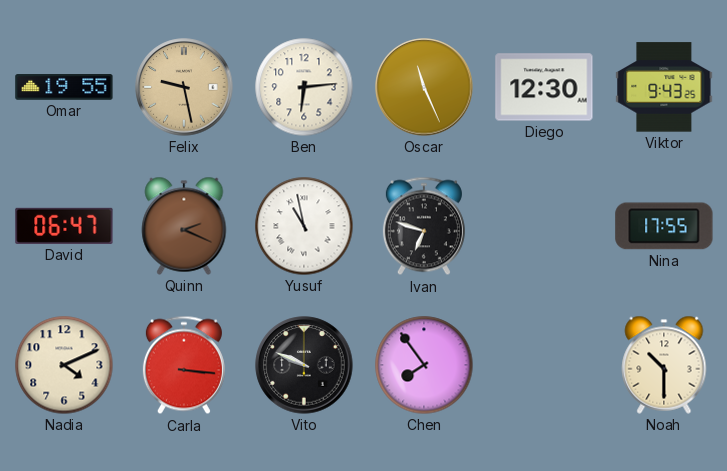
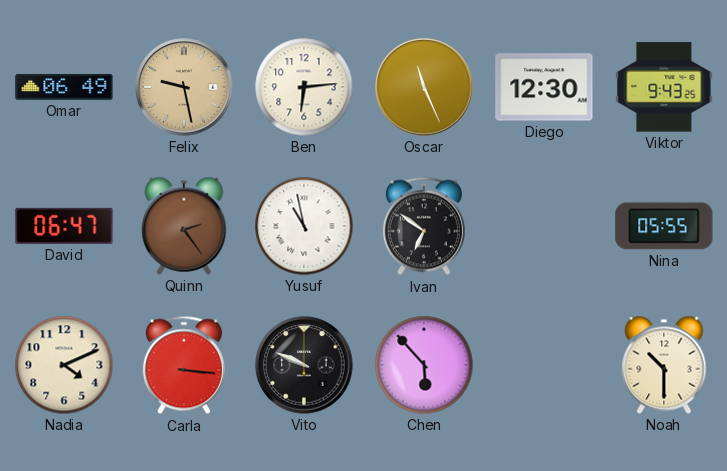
Omar: 19:55 -> 06:49
Quinn: 2:19 -> 2:24
Ivan: 6:48 -> 6:51
Nina: 17:55 -> 05:55
Chen: 7:54 -> 5:53
